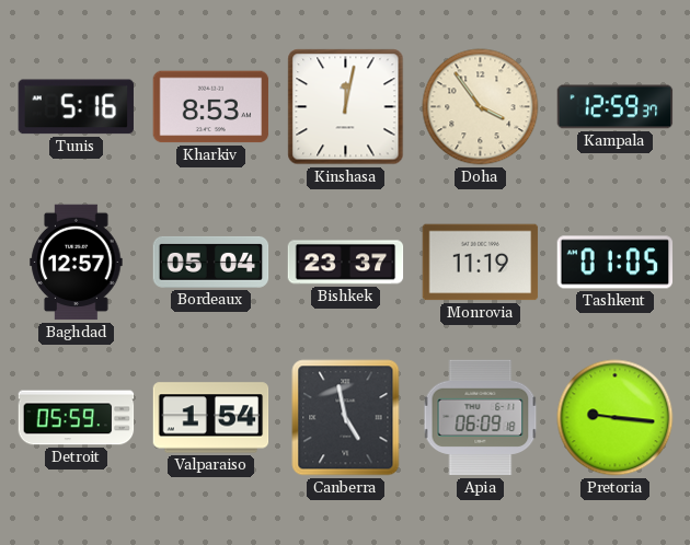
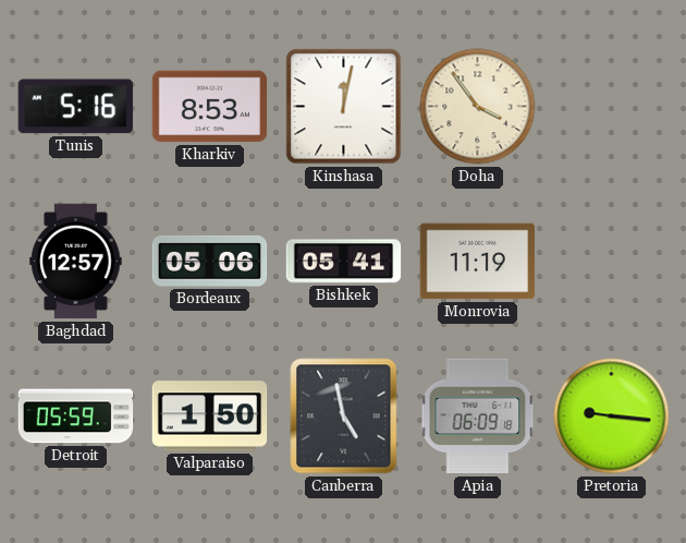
Kampala: 12:59 -> none
Bordeaux: 05:04 -> 05:06
Bishkek: 23:37 -> 05:41
Tashkent: 01:05 -> none
Valparaiso: 1:54 -> 1:50
